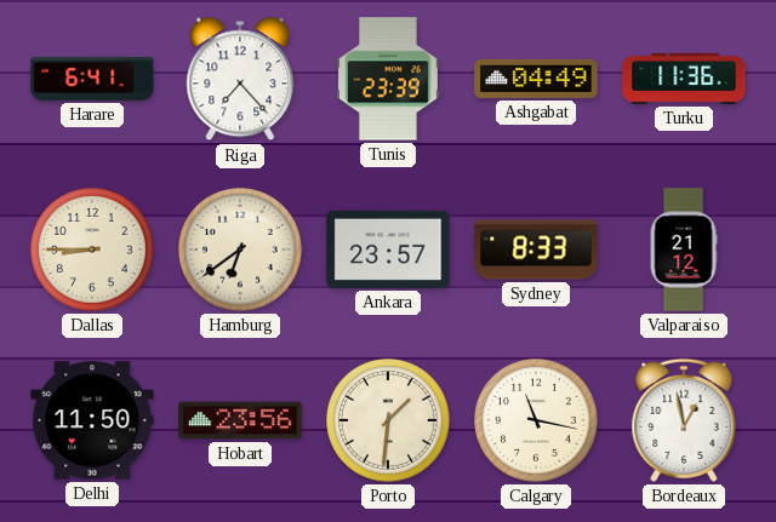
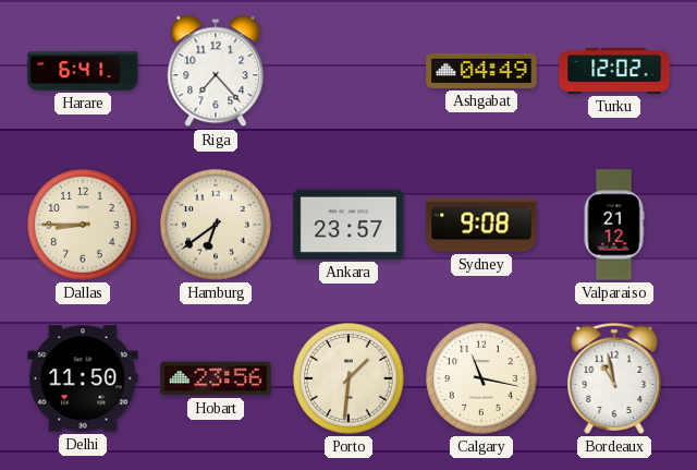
Tunis: 23:39 -> none
Turku: 11:36 -> 12:02
Sydney: 8:33 -> 9:08
Bordeaux: 12:58 -> 10:58
